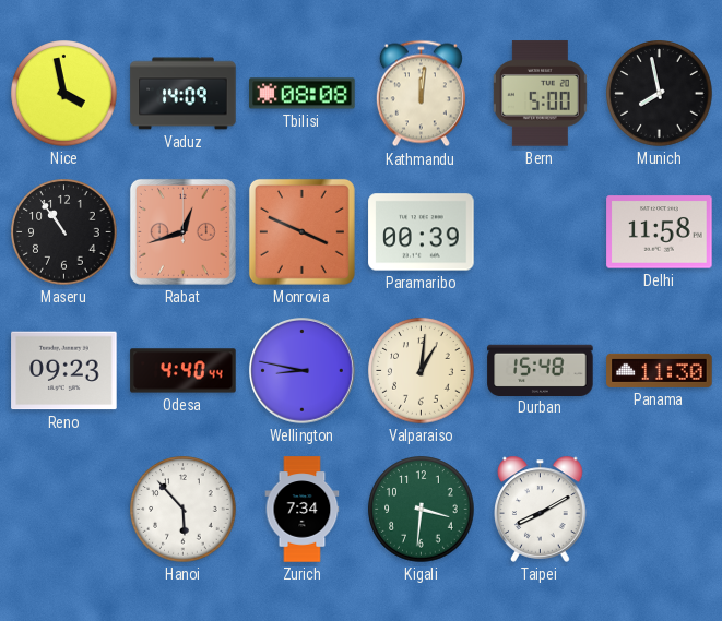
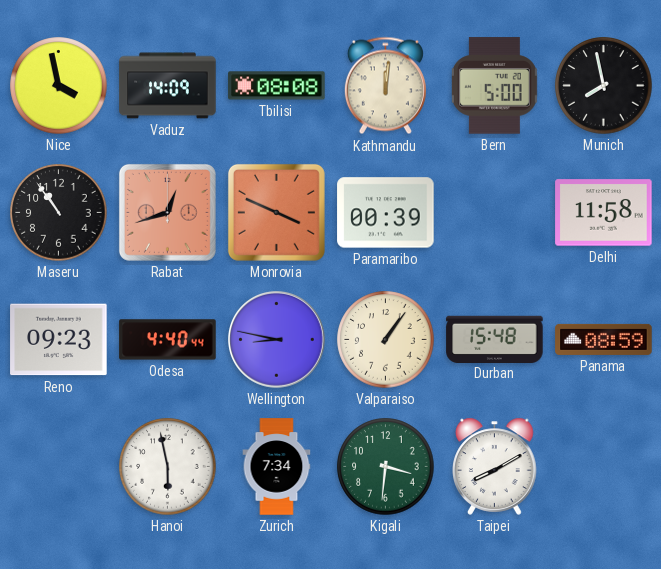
Valparaiso: 1:01 -> 1:06
Panama: 11:30 -> 08:59
Hanoi: 5:53 -> 5:58
